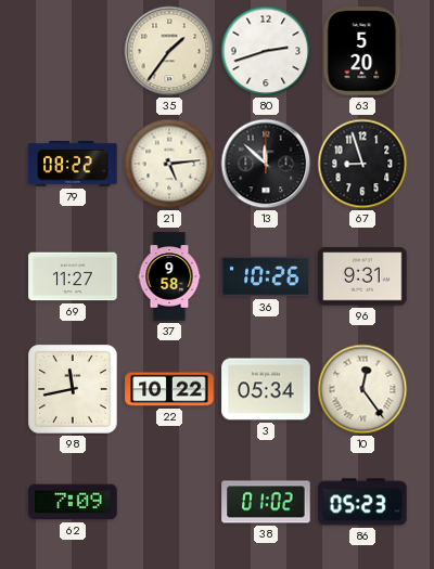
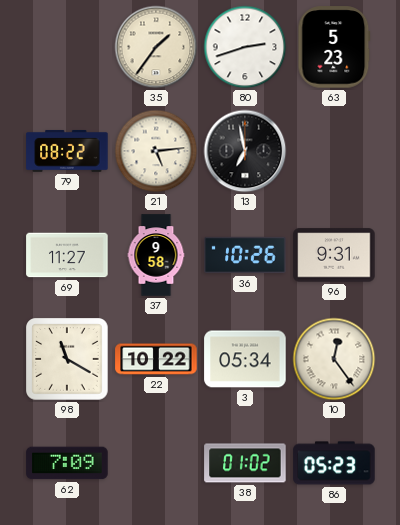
63: 5:20 -> 5:23
13: 11:52 -> 6:58
67: 8:57 -> none
98: 11:43 -> 11:20
